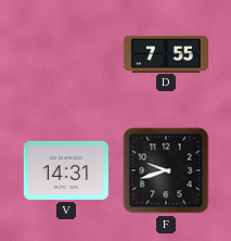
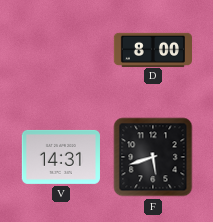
D: 7:55 -> 8:00
F: 9:42 -> 5:42
